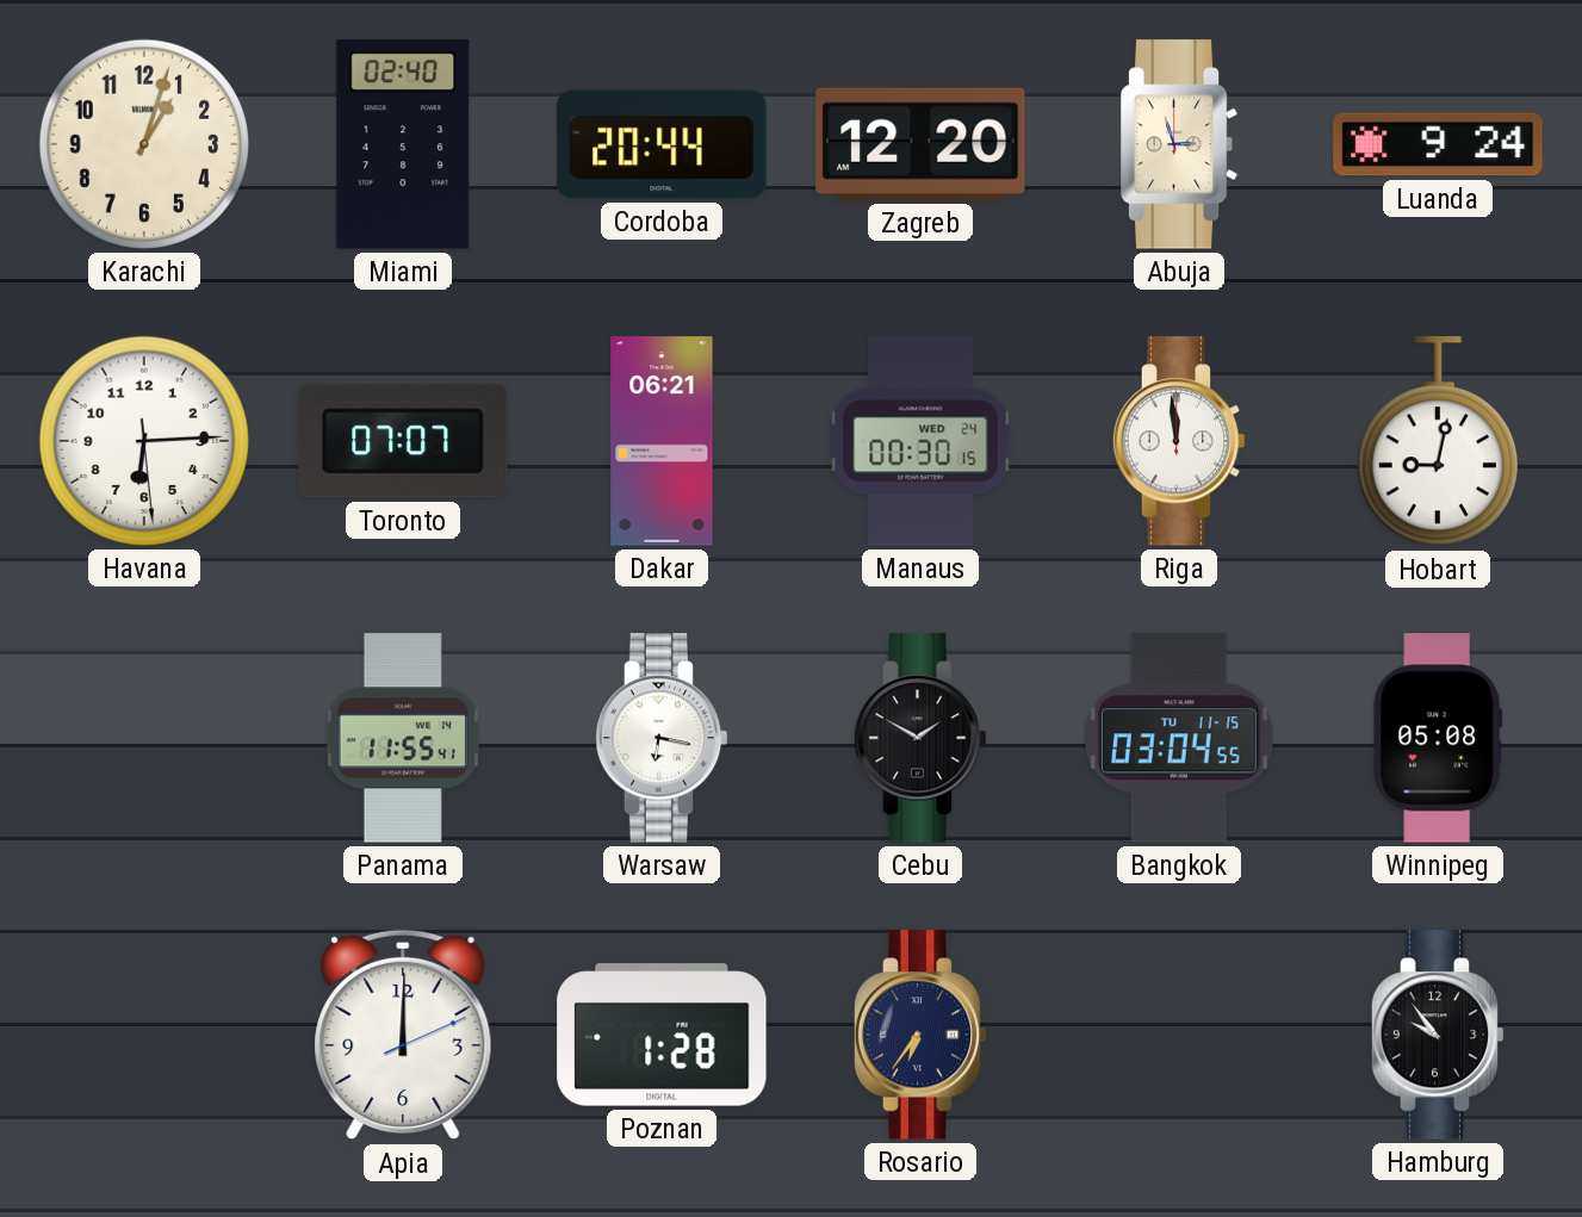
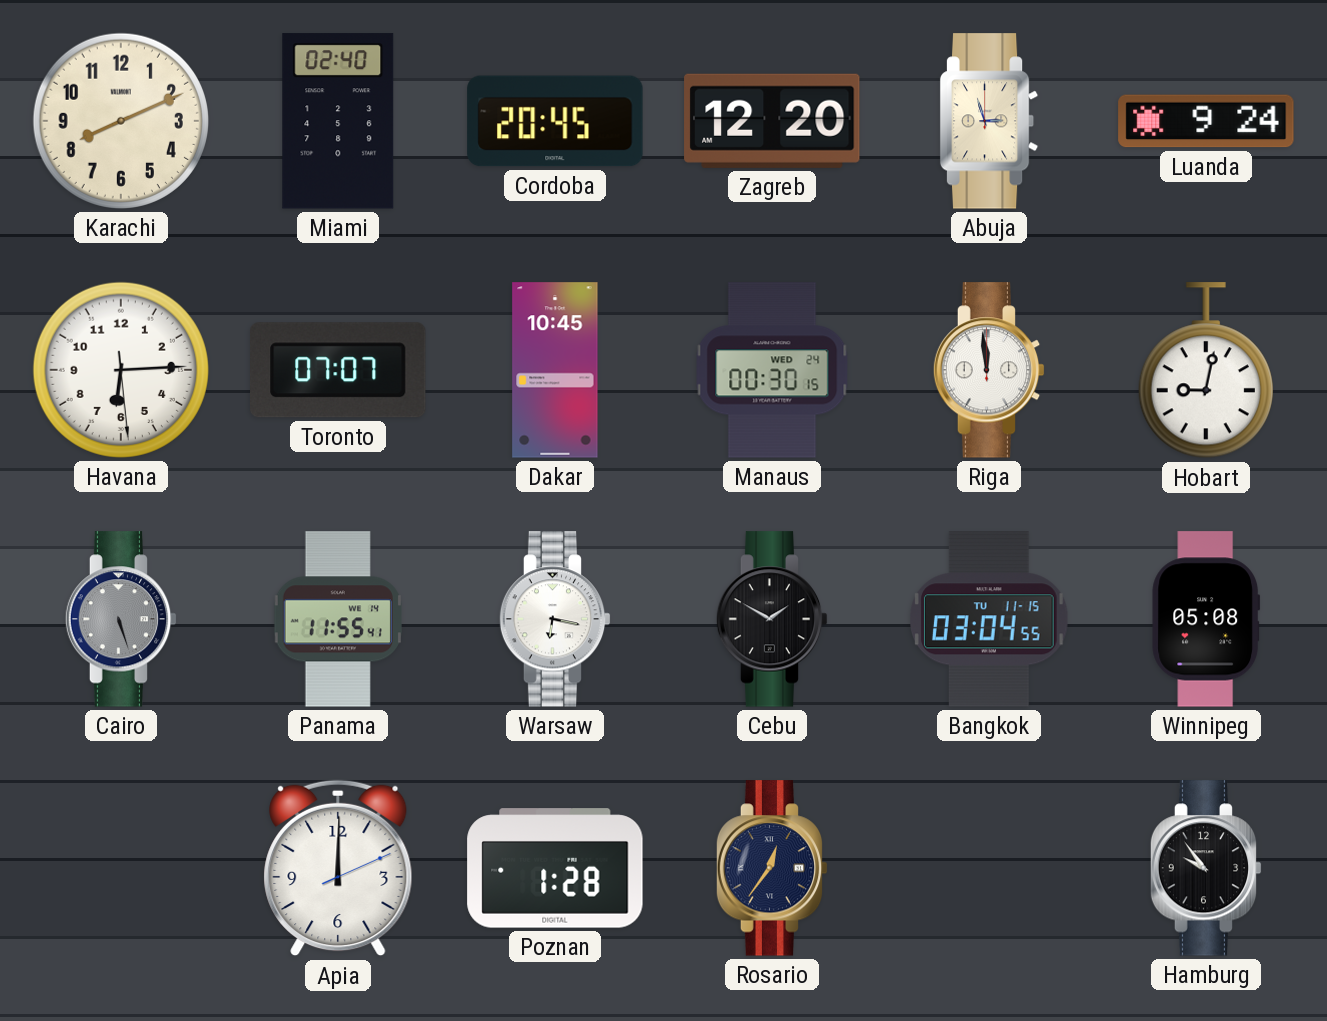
Karachi: 1:03 -> 8:11
Cordoba: 20:44 -> 20:45
Dakar: 06:21 -> 10:45
Cairo: none -> 5:27
Rosario: 6:36 -> 12:36
